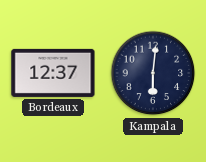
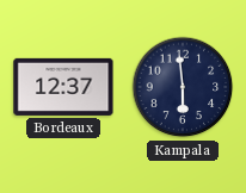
Kampala: 6:01 -> 5:59
